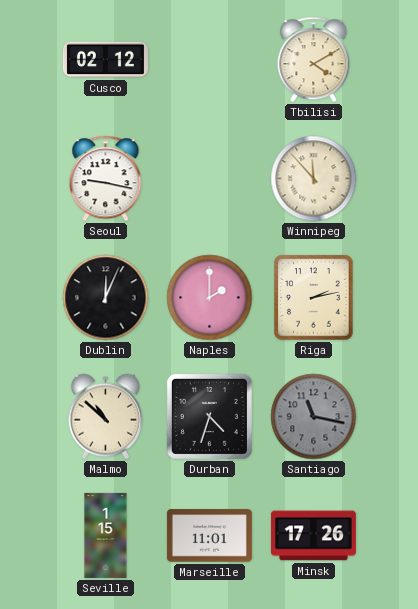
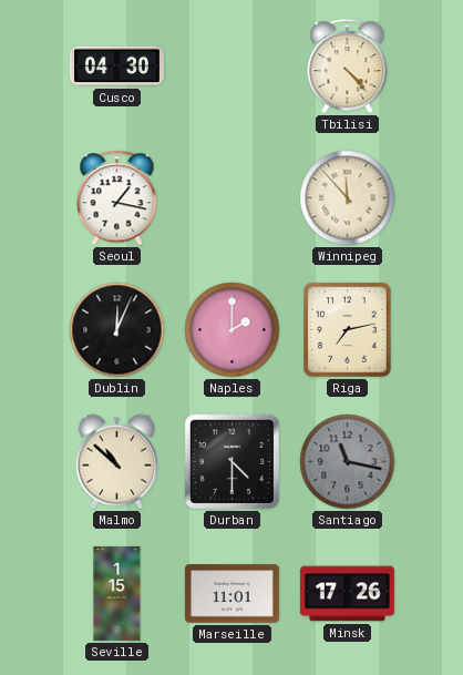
Cusco: 02:12 -> 04:30
Tbilisi: 4:10 -> 4:23
Seoul: 9:17 -> 1:17
Riga: 2:13 -> 7:13
Durban: 4:33 -> 4:30
